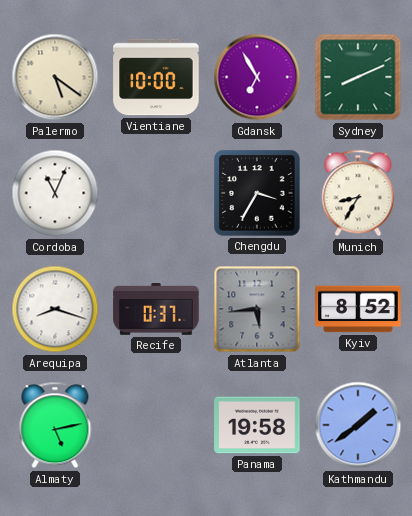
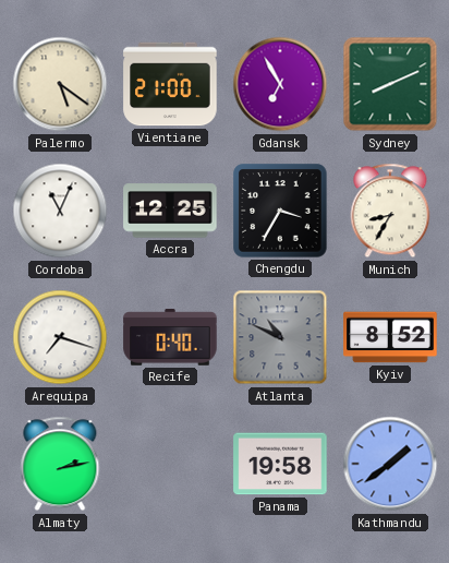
Vientiane: 10:00 -> 21:00
Accra: none -> 12:25
Arequipa: 8:18 -> 7:18
Recife: 0:37 -> 0:40
Atlanta: 5:44 -> 10:49
Almaty: 5:13 -> 2:13
